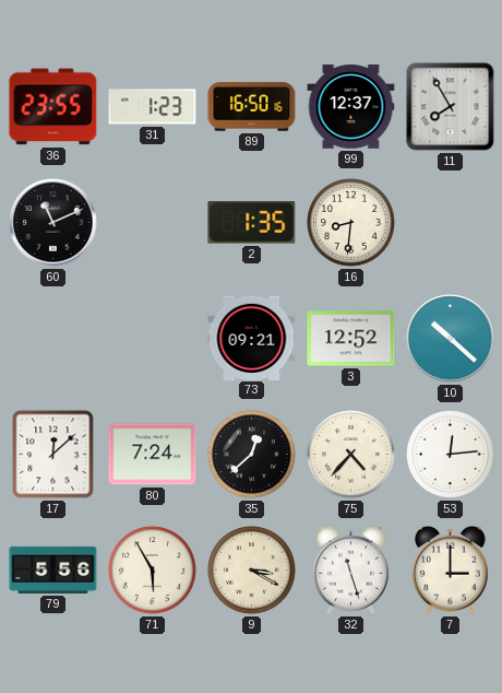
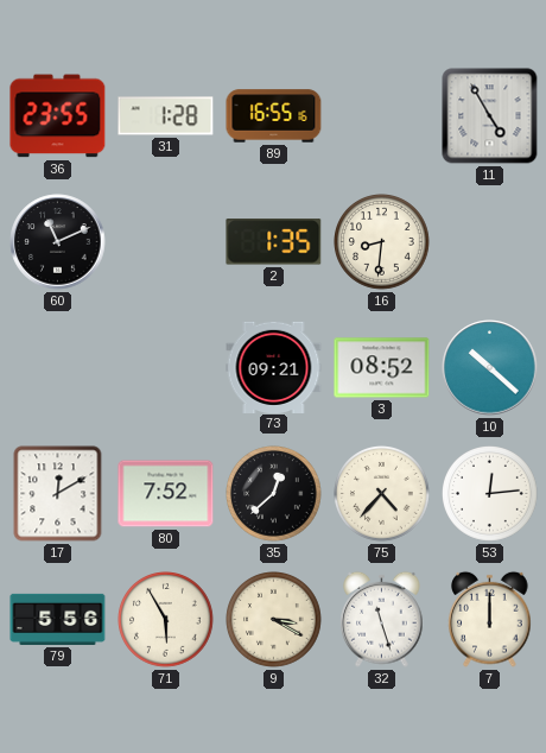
31: 1:23 -> 1:28
89: 16:50 -> 16:55
99: 12:37 -> none
11: 7:55 -> 4:55
3: 12:52 -> 08:52
17: 12:08 -> 12:10
80: 7:24 -> 7:52
7: 3:00 -> 12:00
